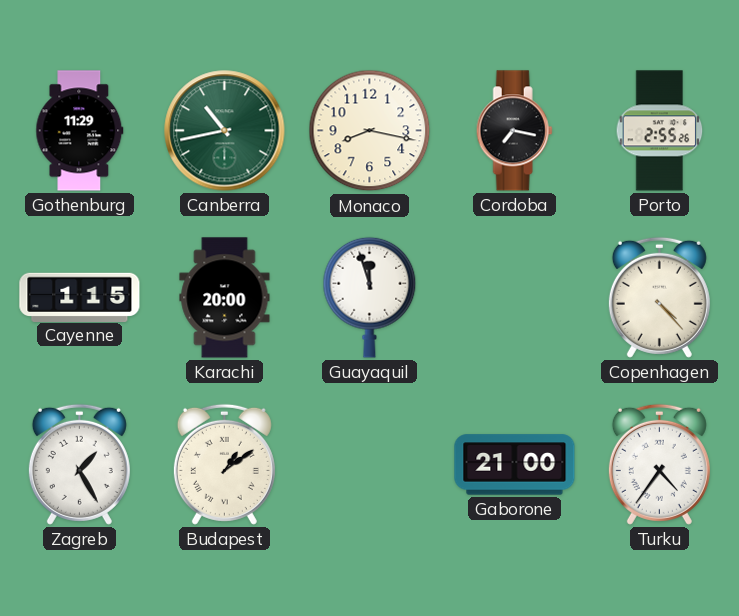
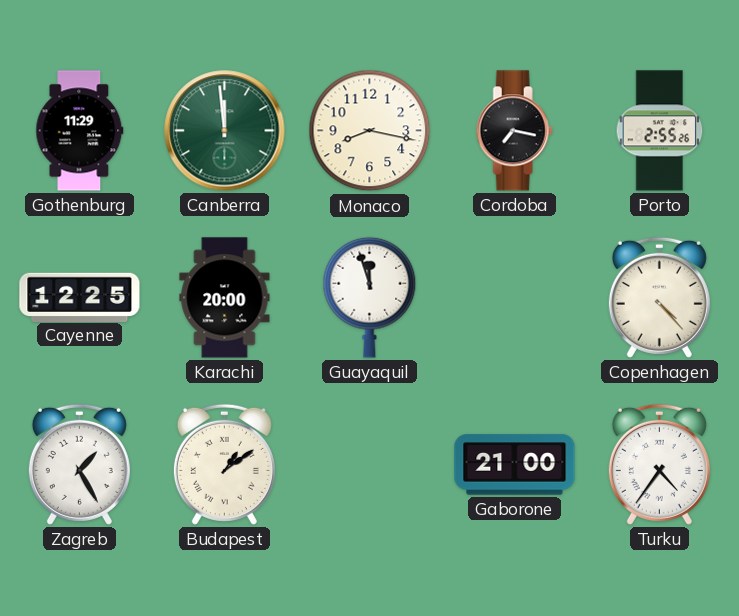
Canberra: 10:43 -> 11:59
Cayenne: 1:15 -> 12:25
